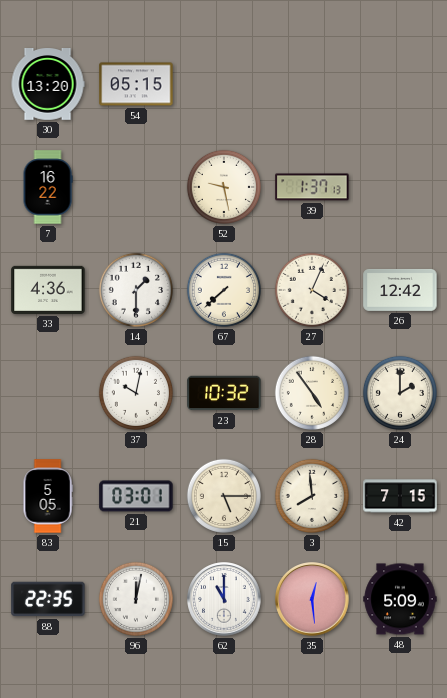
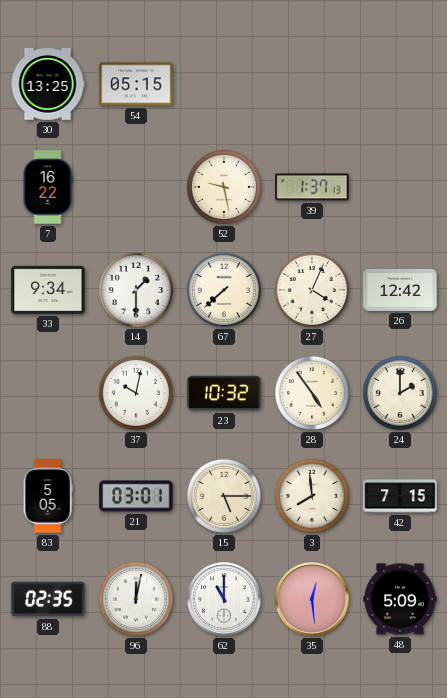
30: 13:20 -> 13:25
33: 4:36 -> 9:34
88: 22:35 -> 02:35
